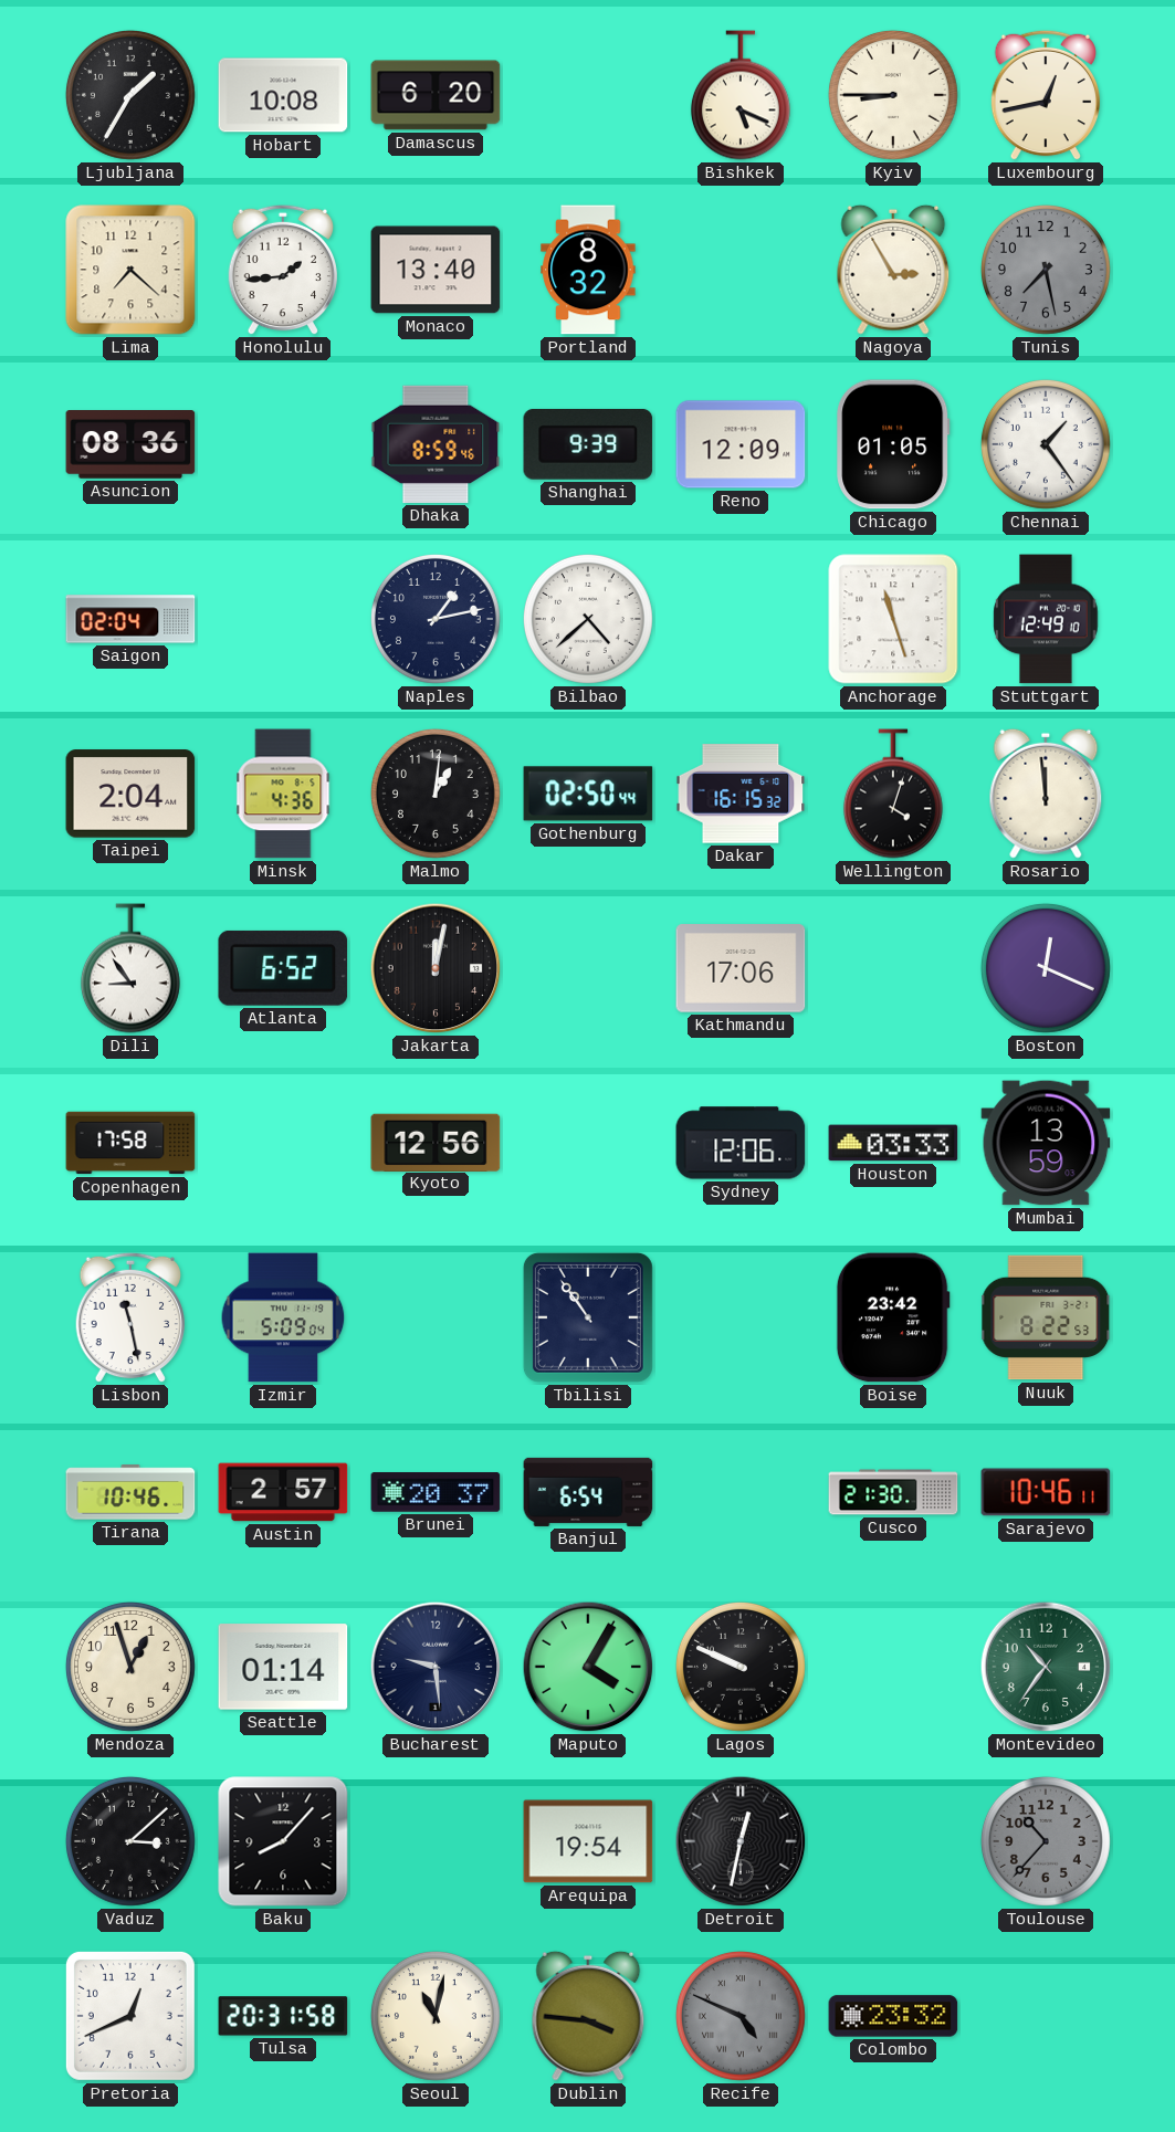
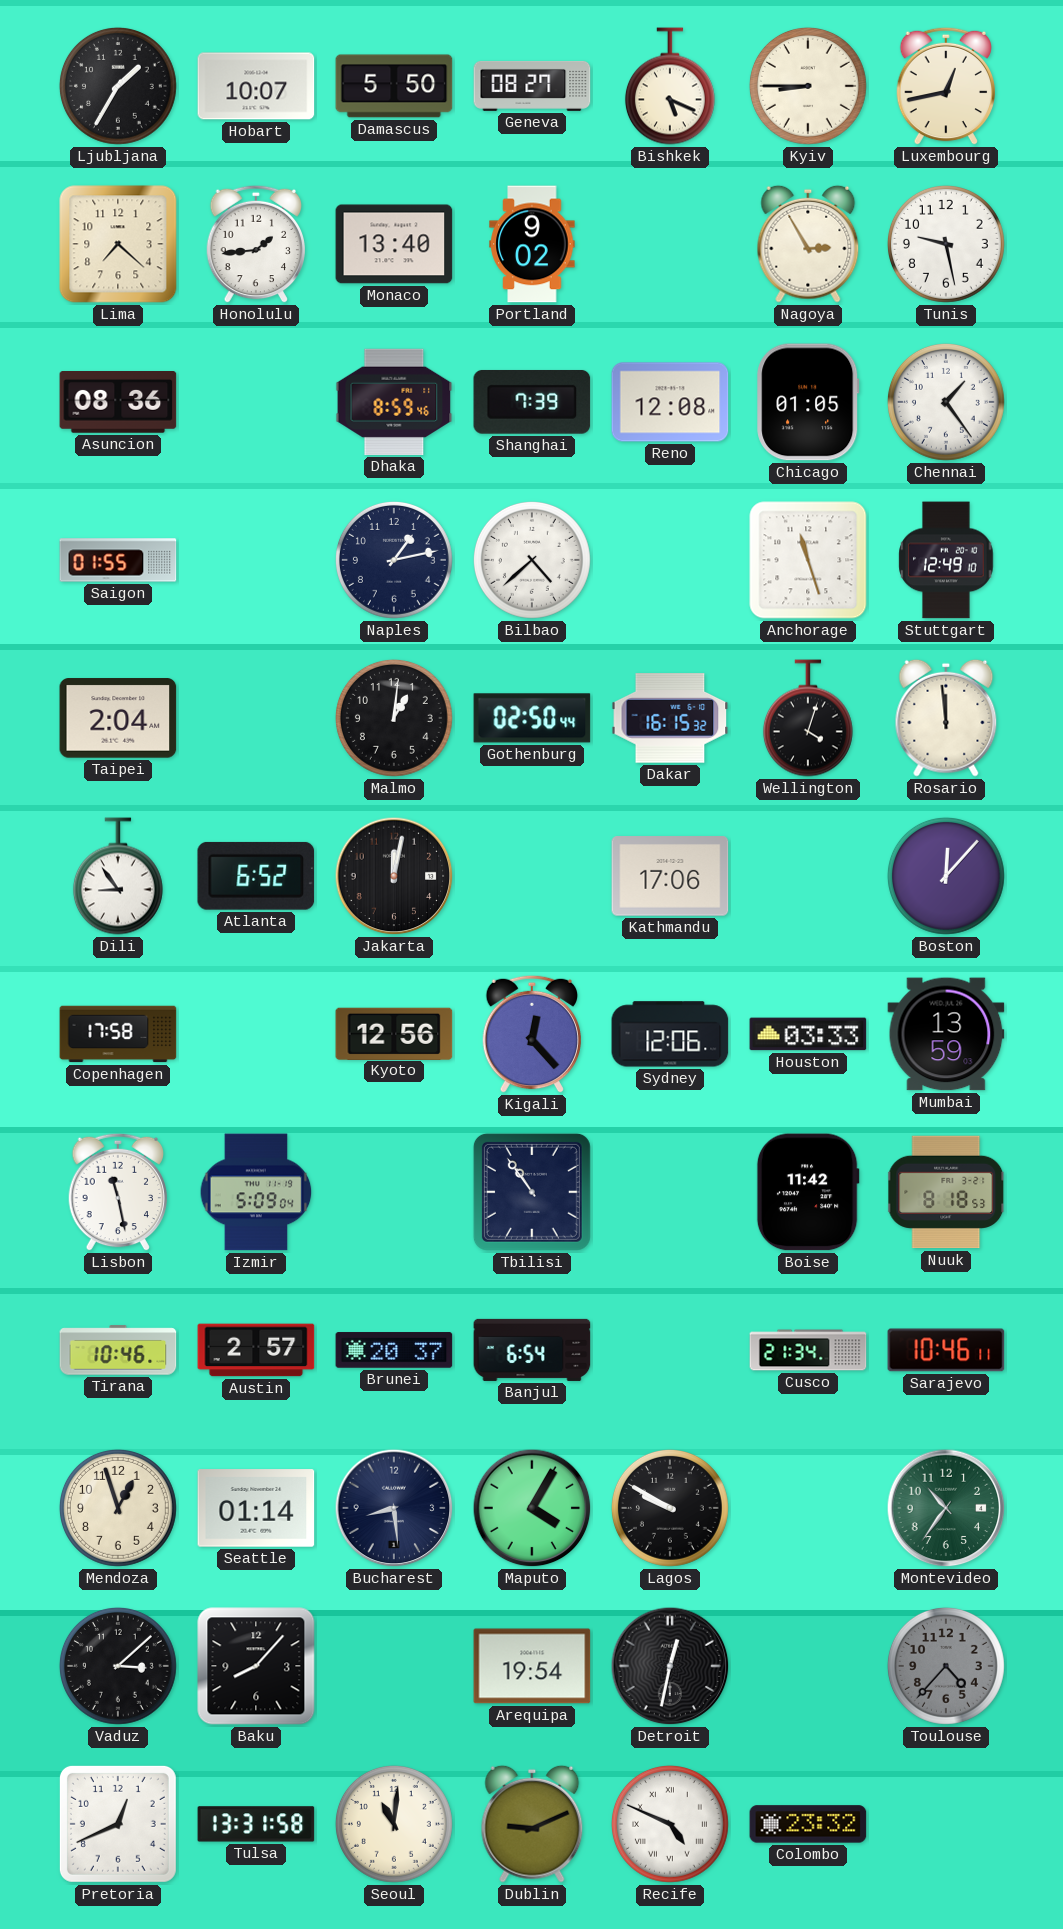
Hobart: 10:08 -> 10:07
Damascus: 6:20 -> 5:50
Geneva: none -> 08:27
Portland: 8:32 -> 9:02
Tunis: 7:28 -> 9:28
Tunis dial: grey -> white
Shanghai: 9:39 -> 7:39
Reno: 12:09 -> 12:08
Saigon: 02:04 -> 01:55
Minsk: 4:36 -> none
Boston: 12:19 -> 12:07
Kigali: none -> 12:23
Boise: 23:42 -> 11:42
Nuuk: 8:22 -> 8:18
Cusco: 21:30 -> 21:34
Bucharest: 9:29 -> 8:29
Lagos: 9:49 -> 9:50
Toulouse: 10:37 -> 4:37
Tulsa: 20:31 -> 13:31
Seoul: 11:02 -> 11:01
Dublin: 3:46 -> 9:11
Recife dial: grey -> white
